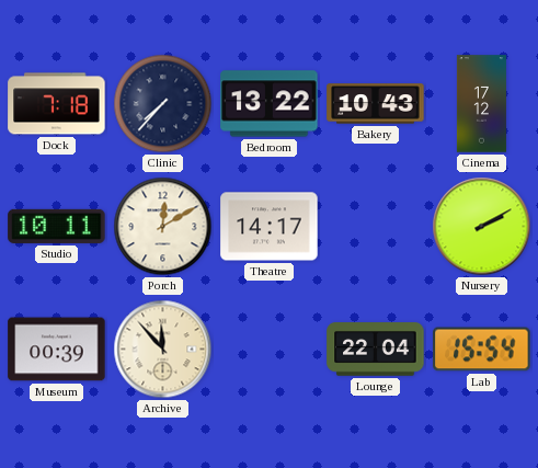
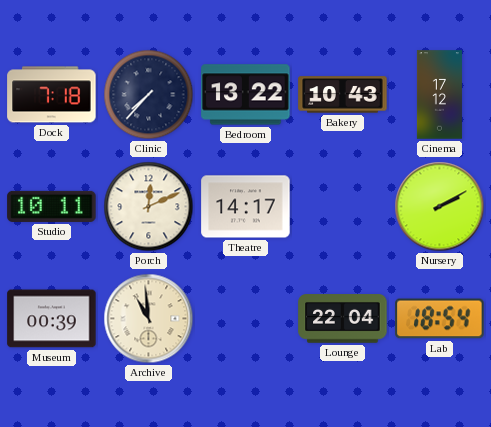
Porch: 12:10 -> 12:11
Archive: 11:53 -> 10:59
Lab: 15:54 -> 18:54
